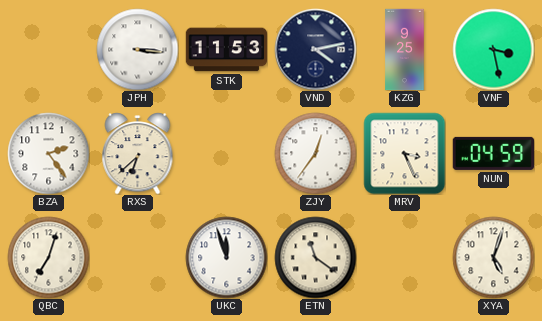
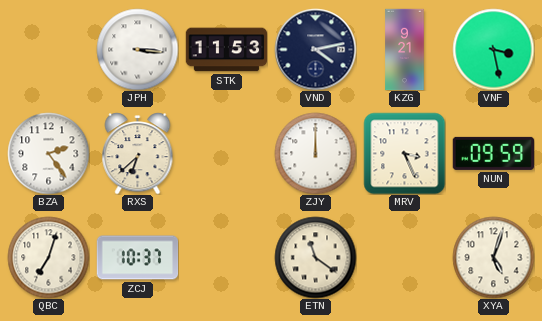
KZG: 9:25 -> 9:21
ZJY: 12:36 -> 12:00
NUN: 04:59 -> 09:59
ZCJ: none -> 10:37
UKC: 11:57 -> none
